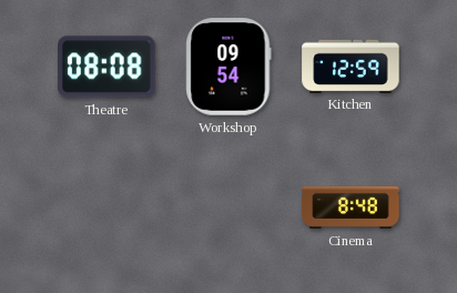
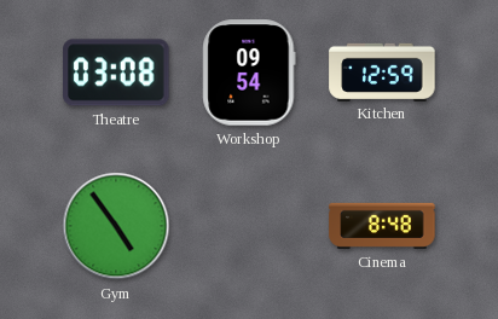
Theatre: 08:08 -> 03:08
Gym: none -> 4:54
